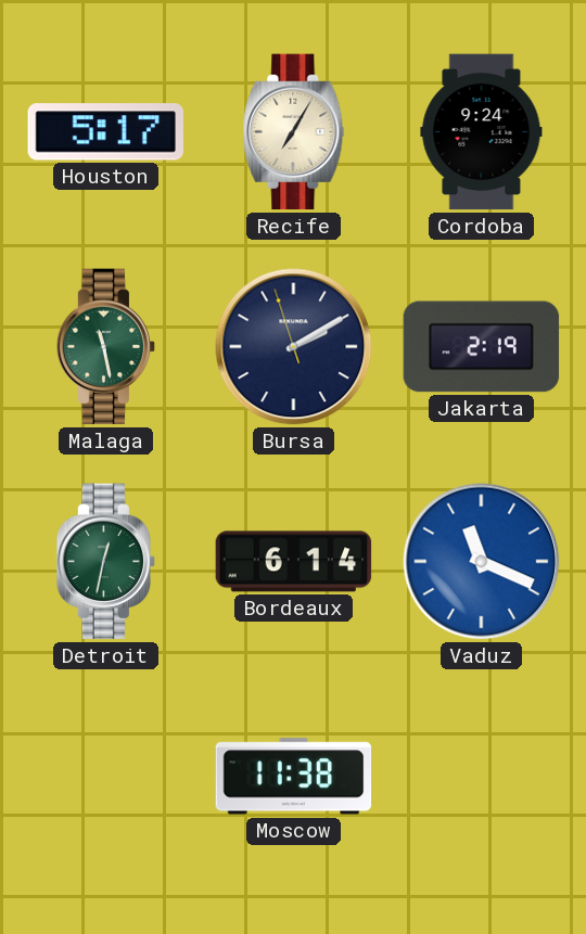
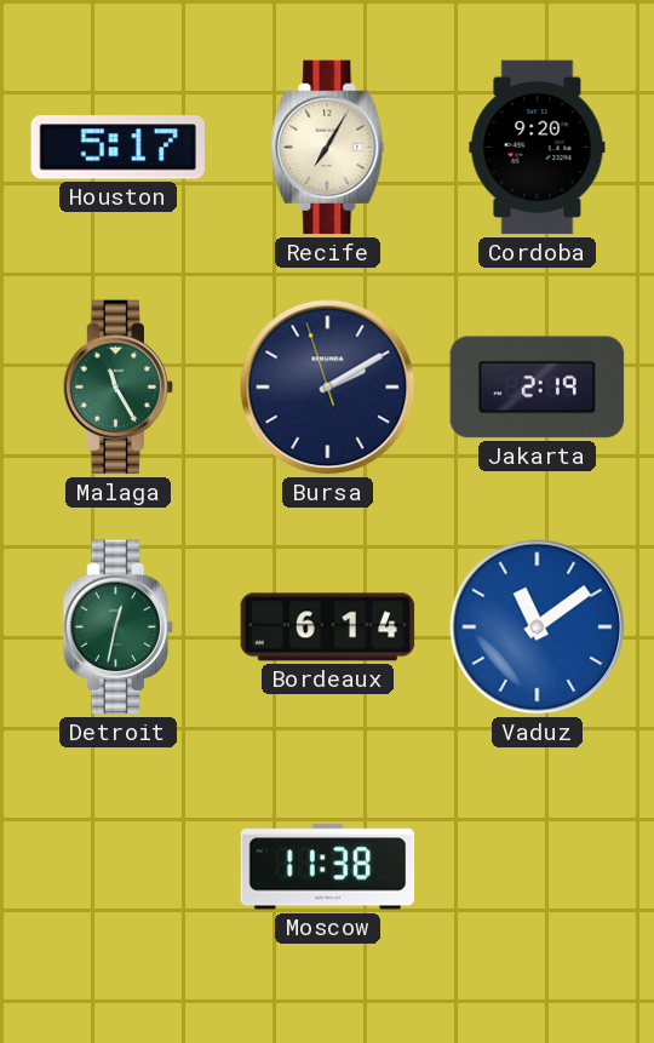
Cordoba: 9:24 -> 9:20
Malaga: 11:28 -> 11:25
Vaduz: 11:19 -> 11:09
